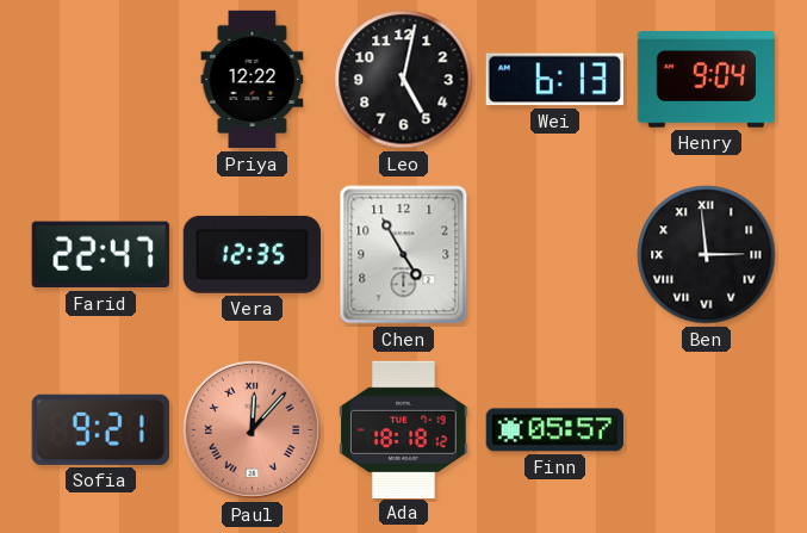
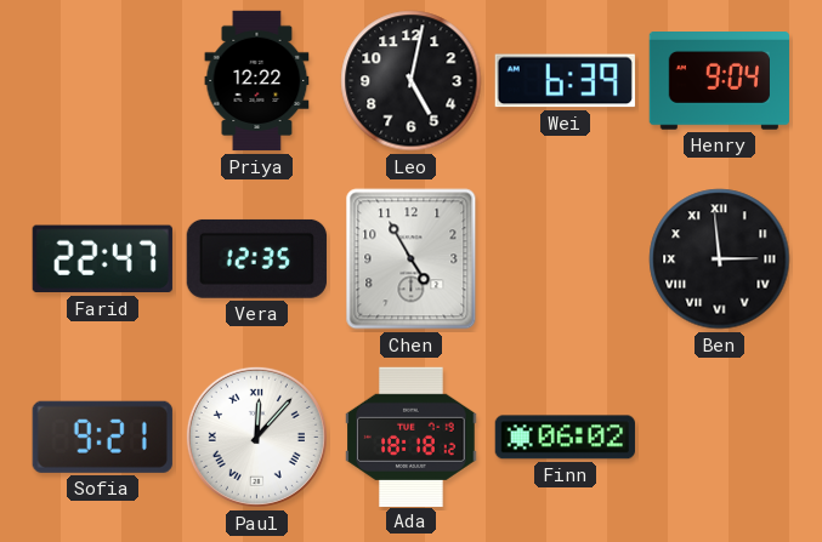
Wei: 6:13 -> 6:39
Paul dial: salmon -> white
Finn: 05:57 -> 06:02
